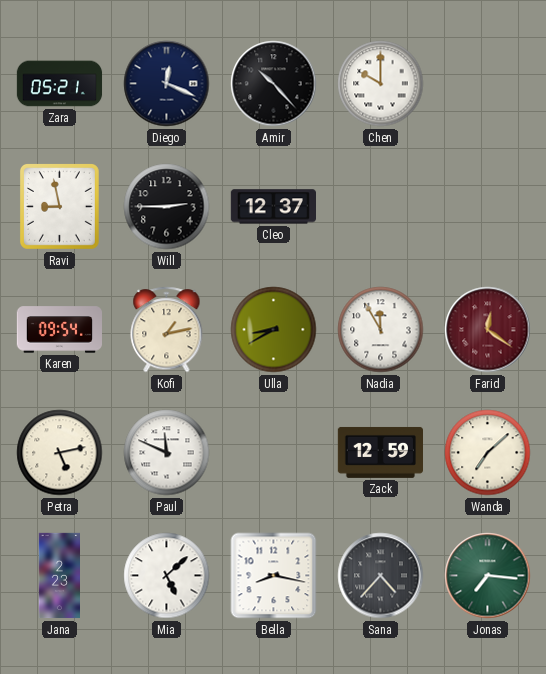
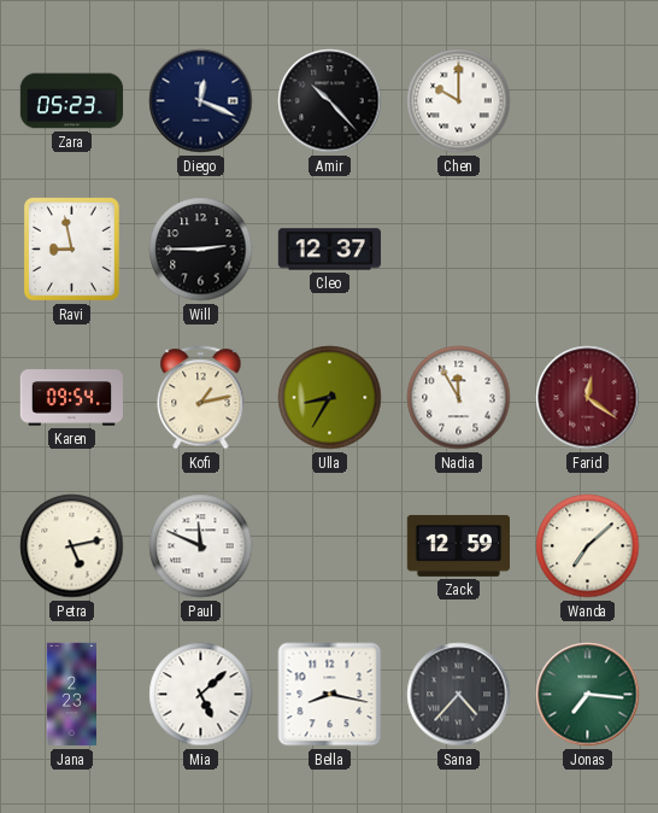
Zara: 05:21 -> 05:23
Ulla: 8:40 -> 8:35
